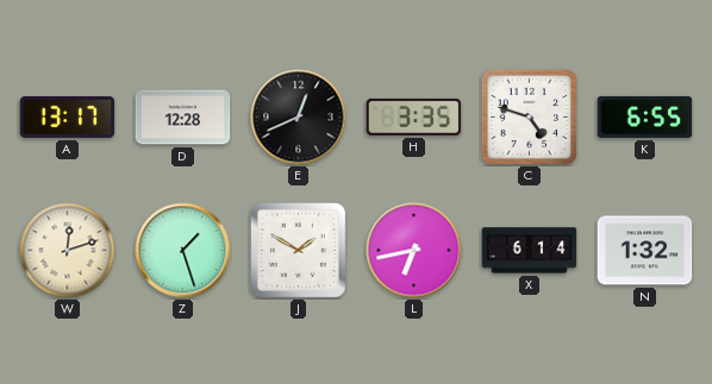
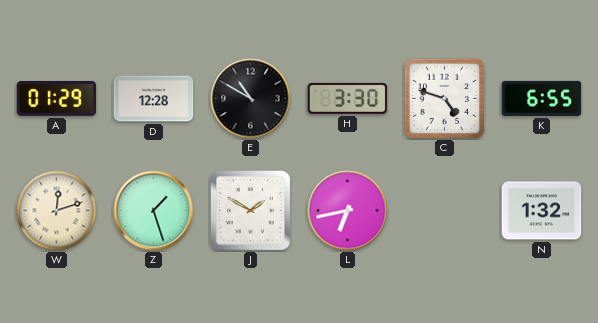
A: 13:17 -> 01:29
E: 12:41 -> 10:50
H: 3:35 -> 3:30
X: 6:14 -> none
